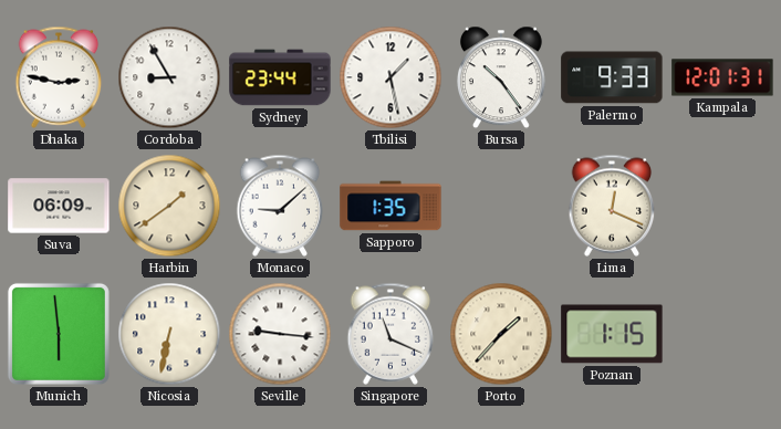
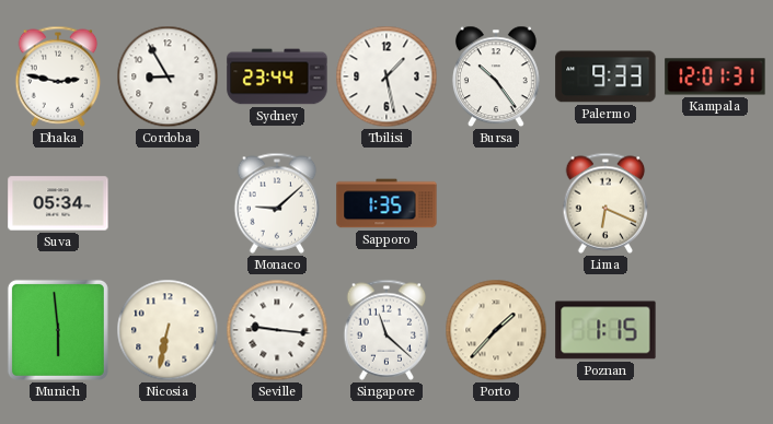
Suva: 06:09 -> 05:34
Harbin: 1:39 -> none
Lima: 12:19 -> 6:19
Singapore: 11:19 -> 11:22
